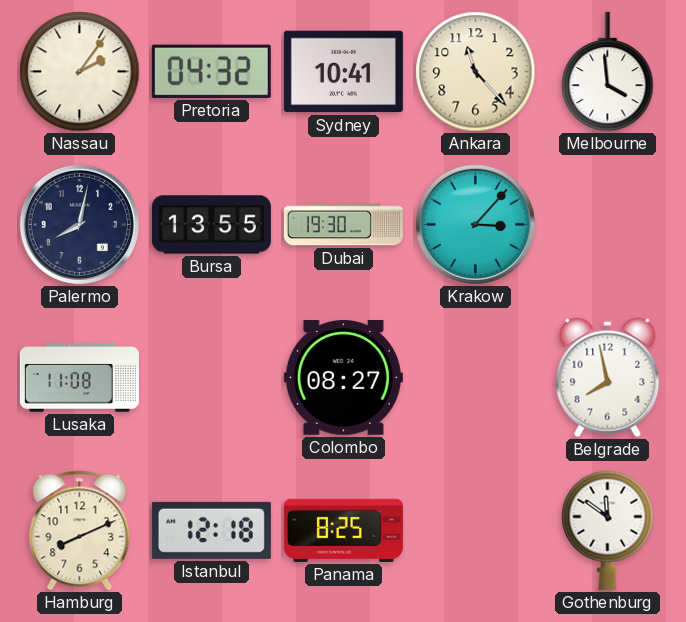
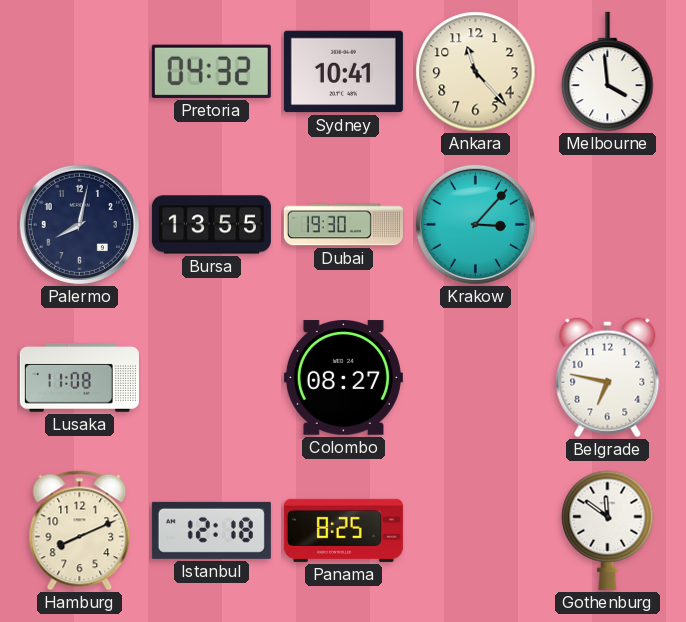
Nassau: 2:06 -> none
Belgrade: 7:58 -> 6:47
